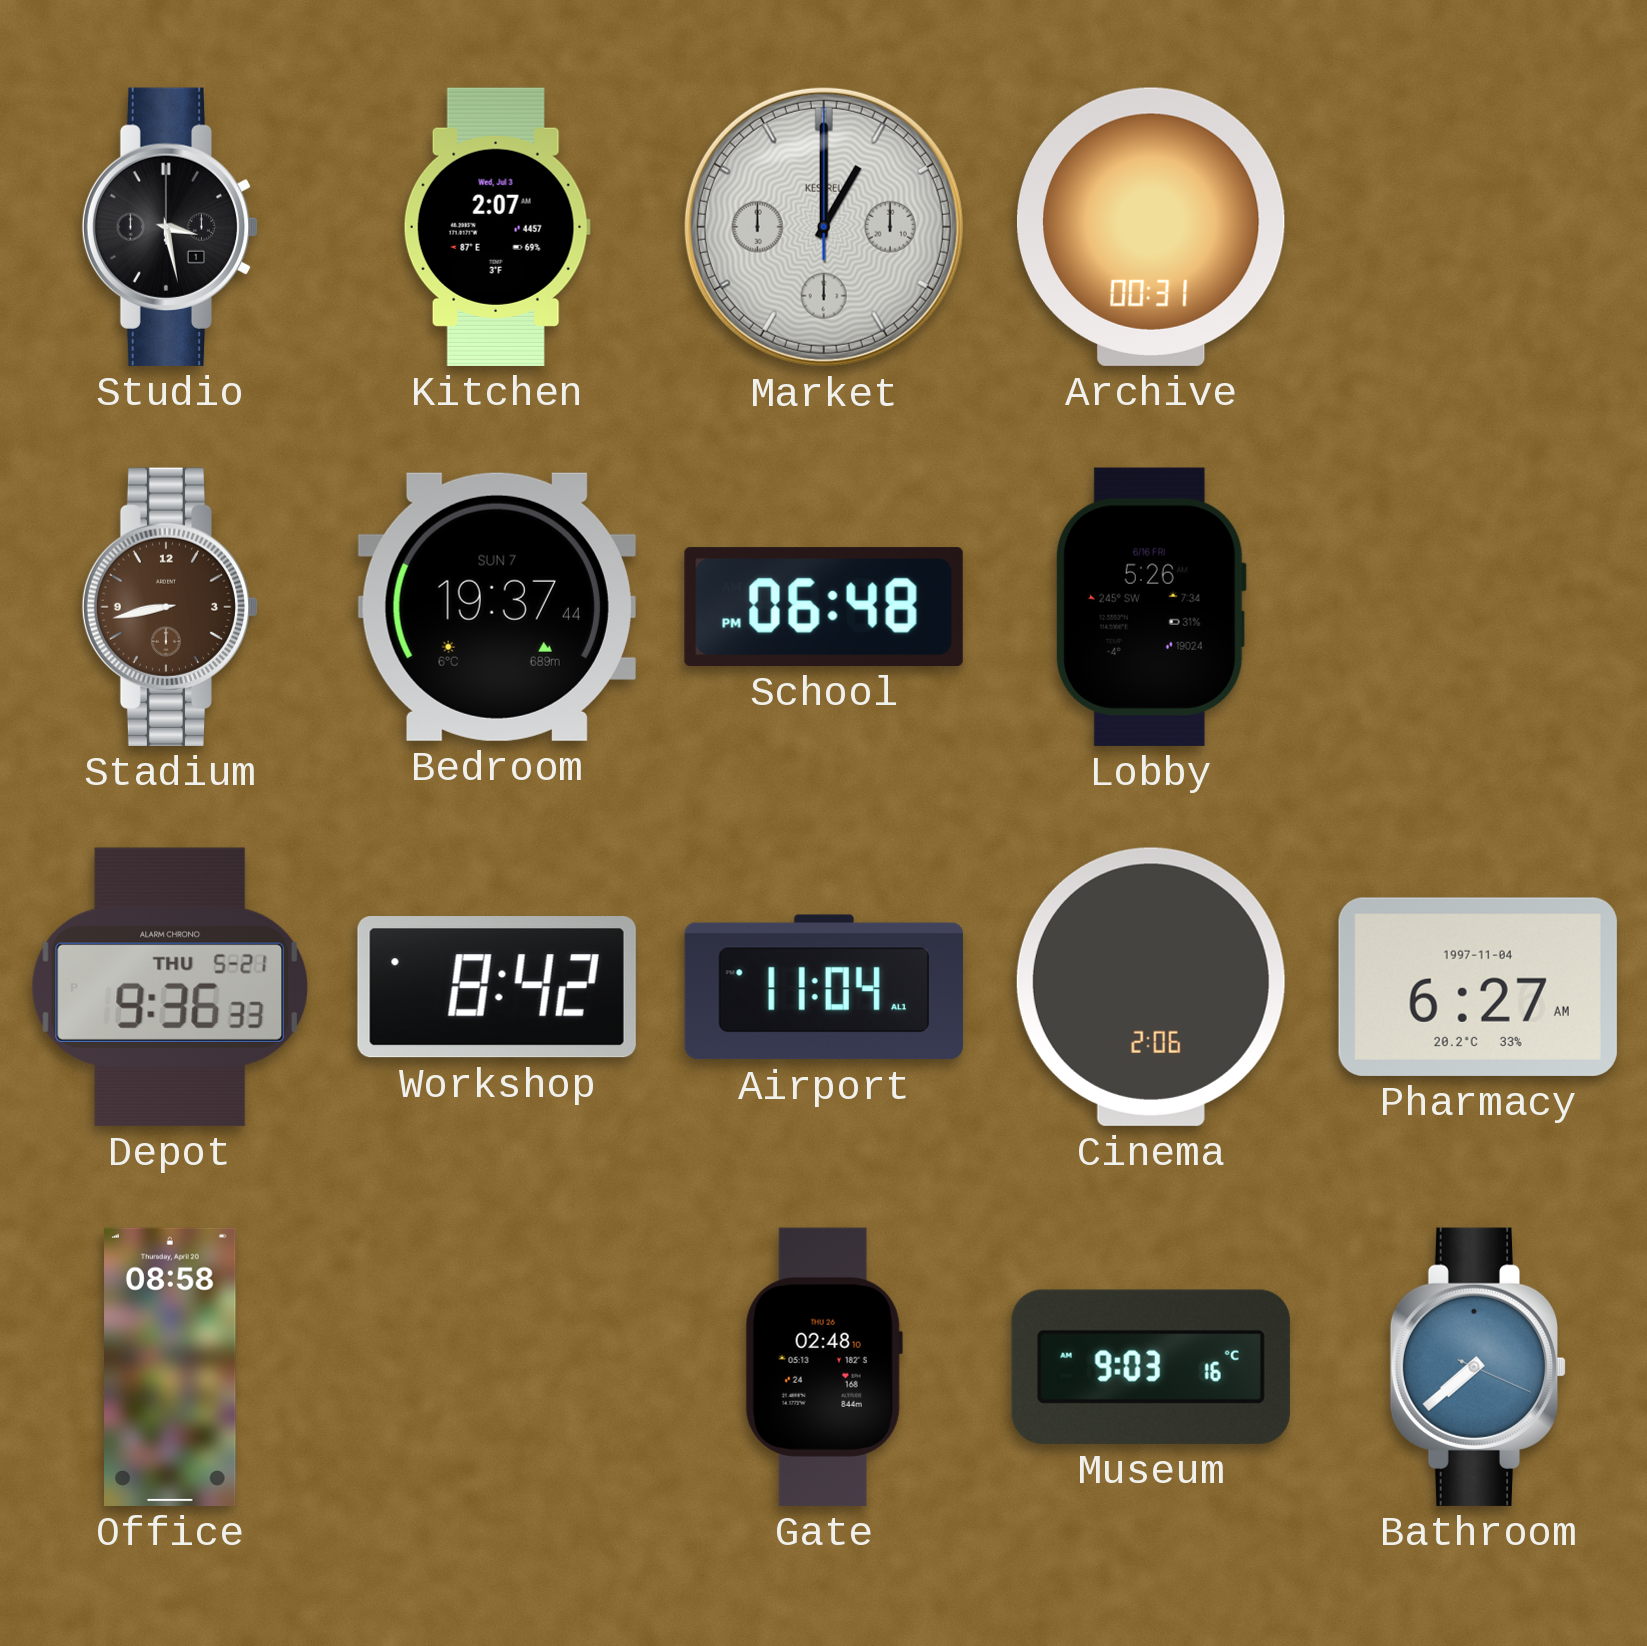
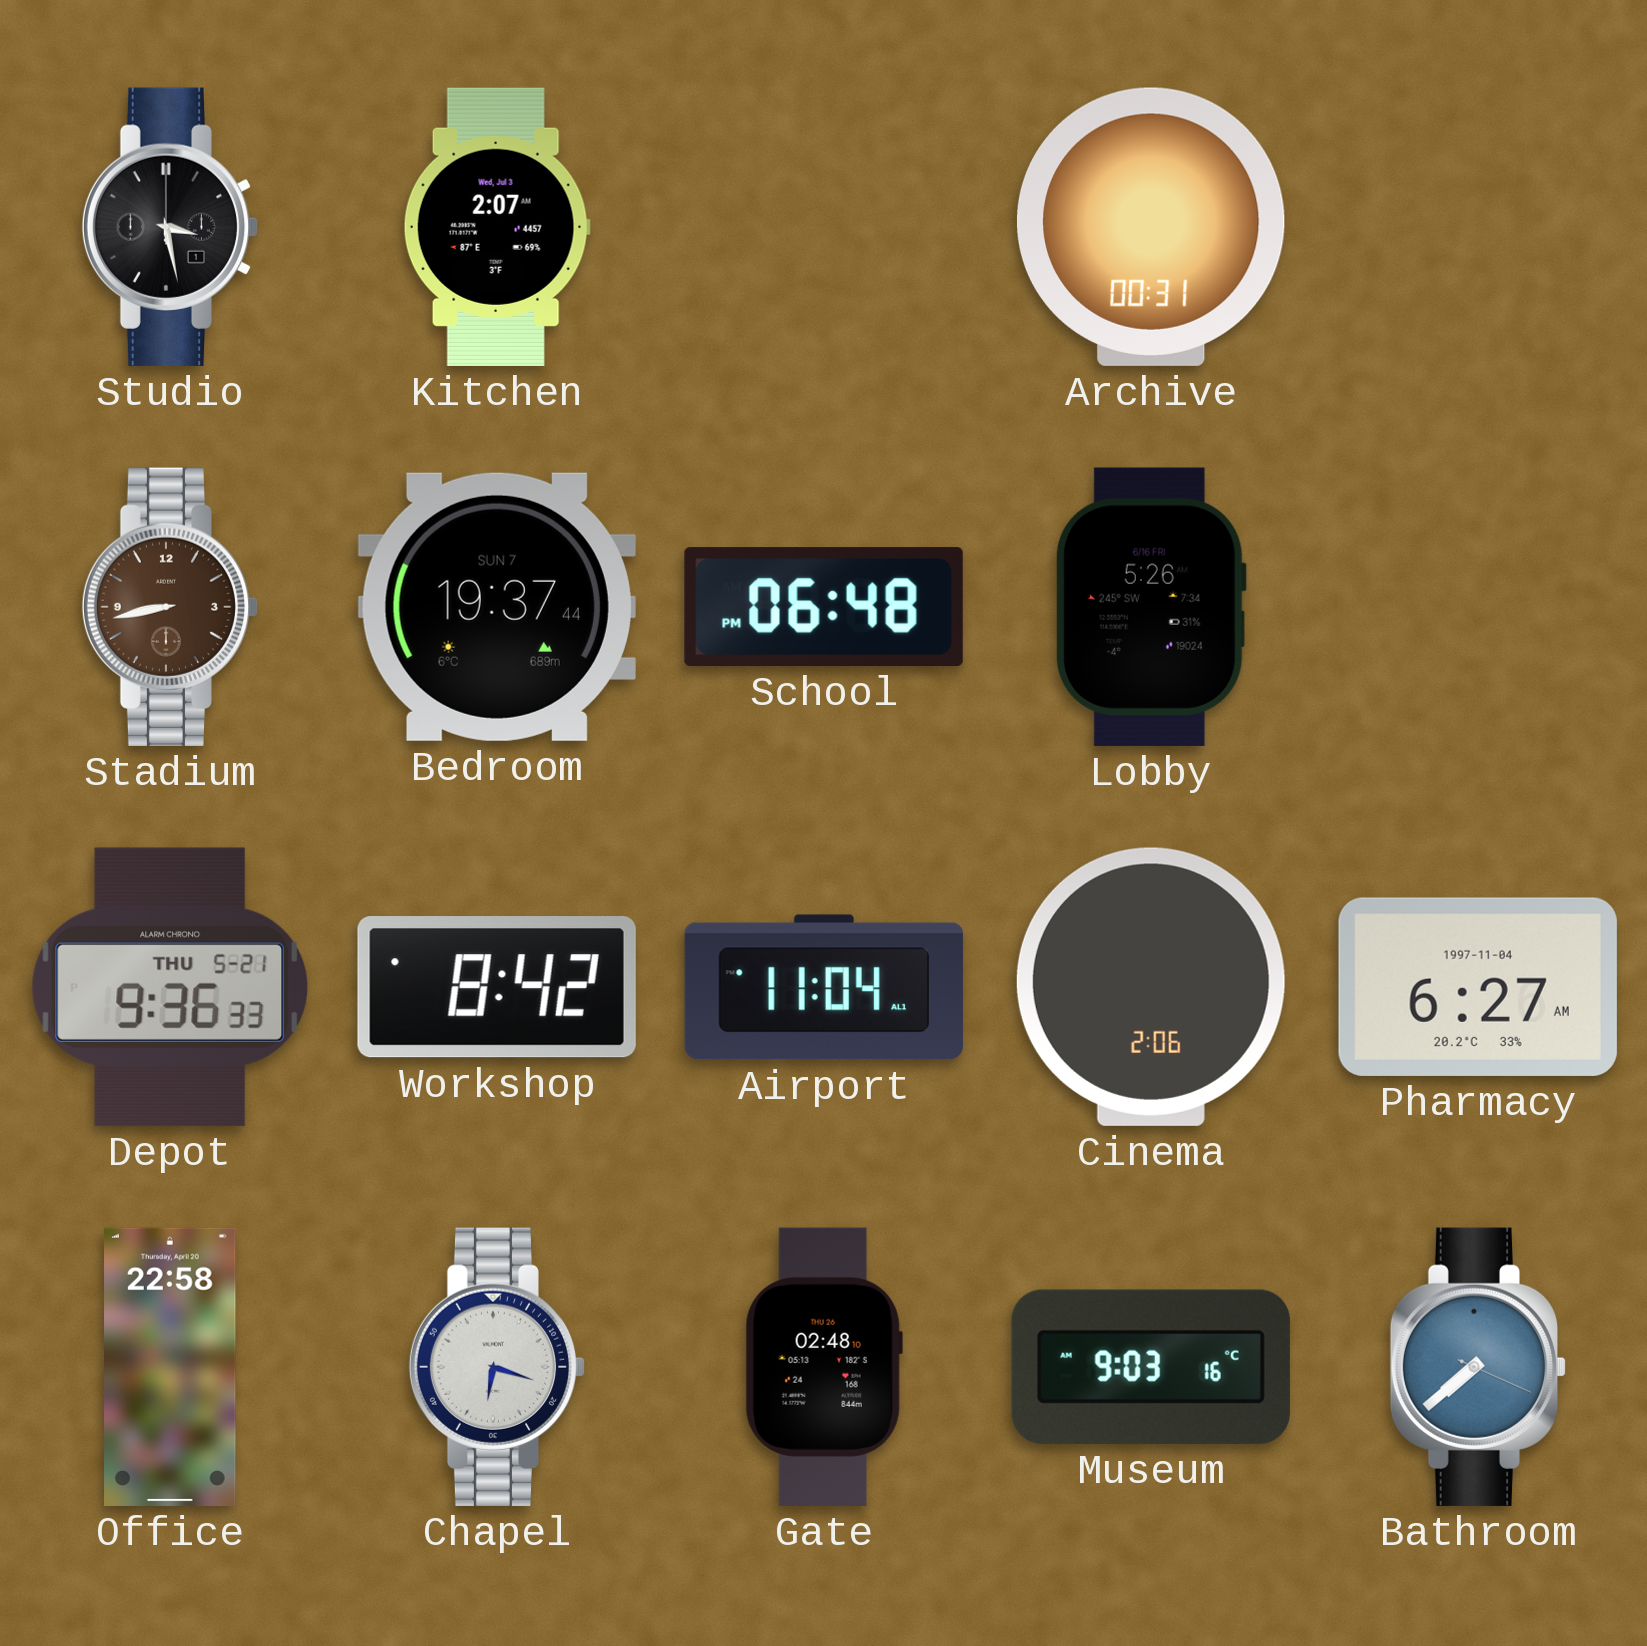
Market: 1:00 -> none
Office: 08:58 -> 22:58
Chapel: none -> 6:18
